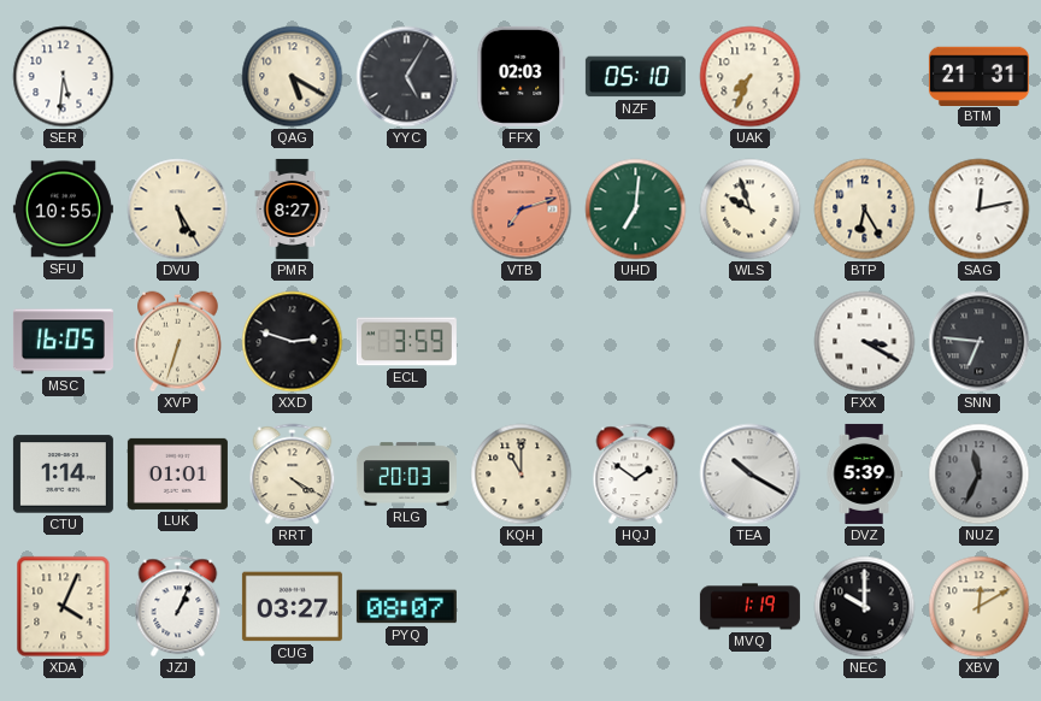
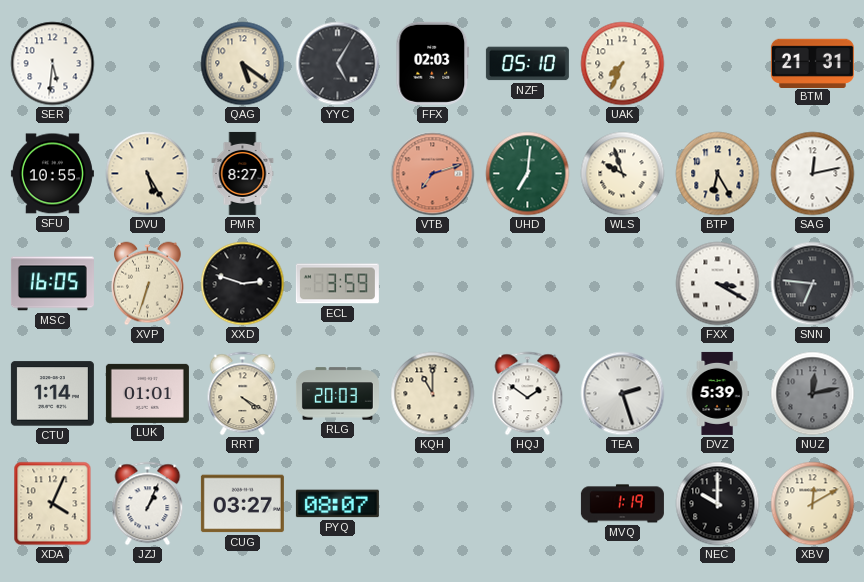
QAG: 5:20 -> 5:21
TEA: 10:20 -> 2:27
NUZ: 11:34 -> 12:13
